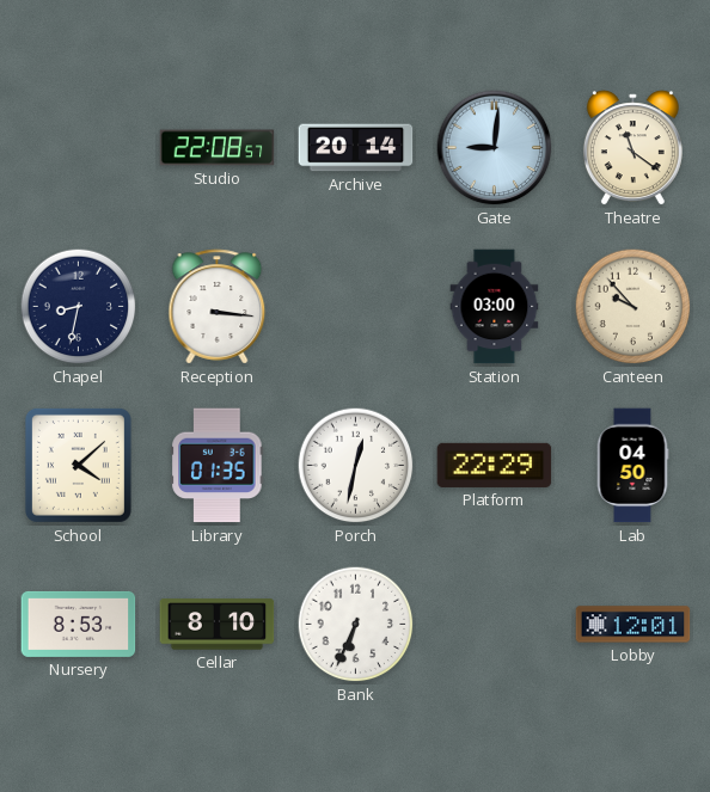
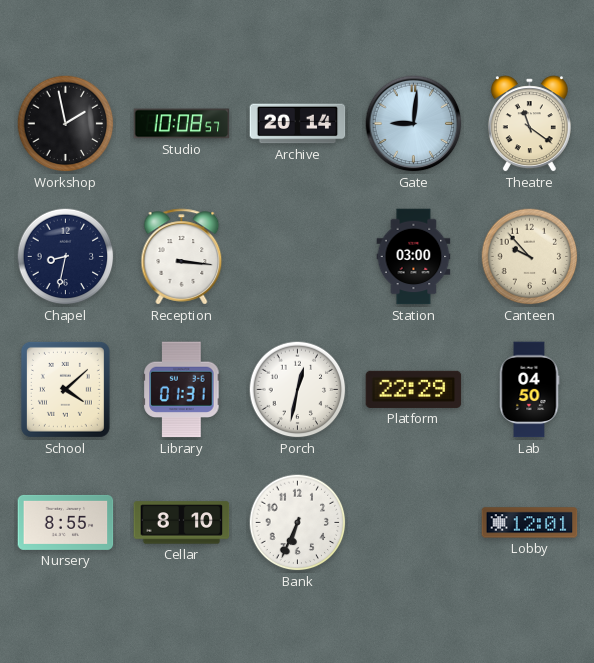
Workshop: none -> 1:58
Studio: 22:08 -> 10:08
Library: 01:35 -> 01:31
Nursery: 8:53 -> 8:55
